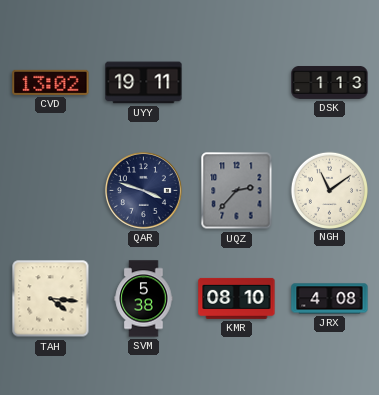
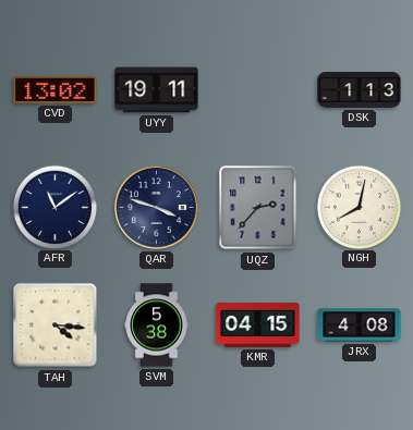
AFR: none -> 11:09
NGH: 11:09 -> 8:02
KMR: 08:10 -> 04:15
